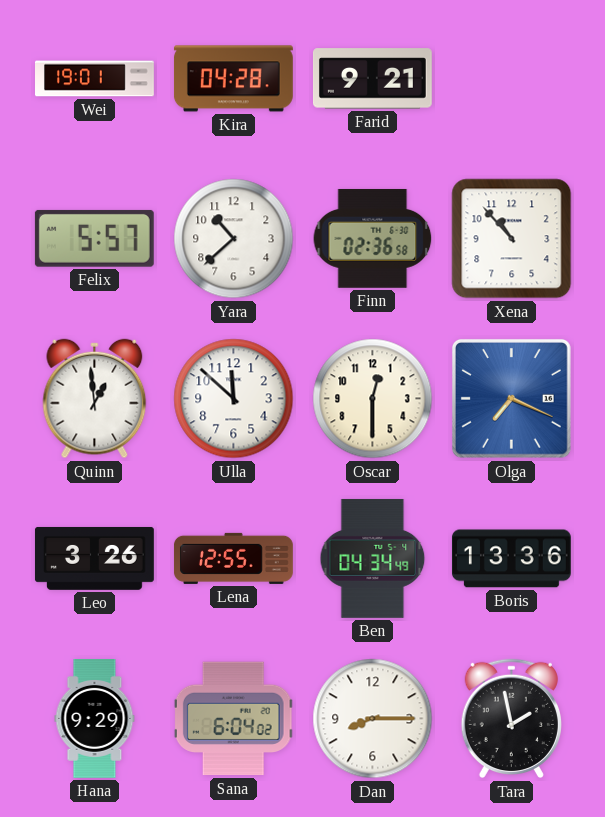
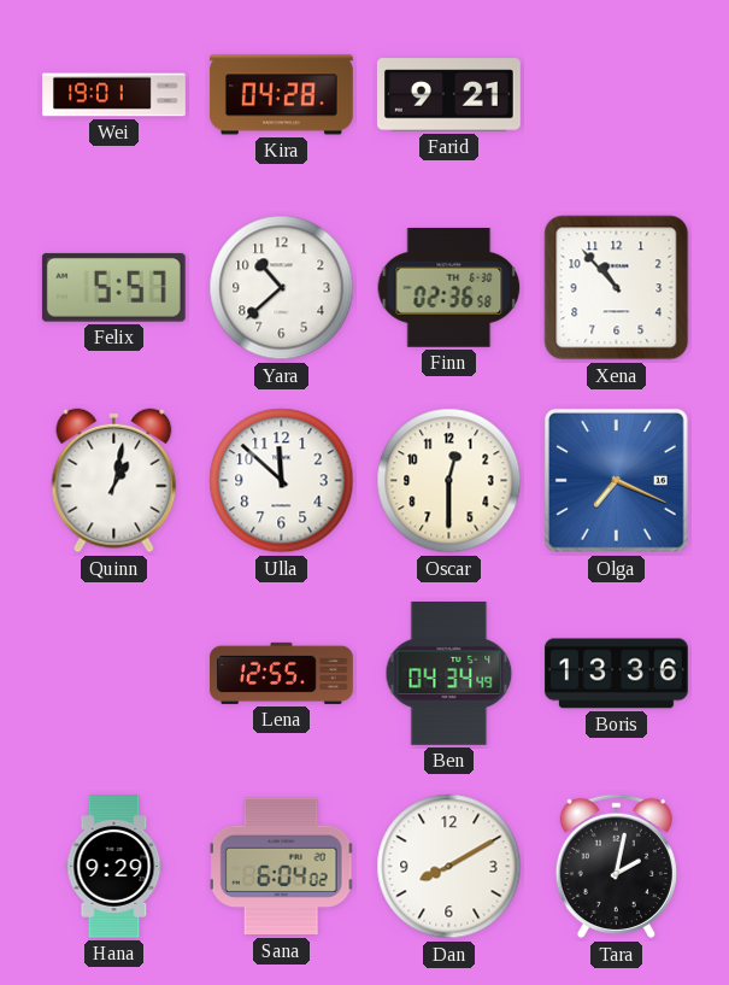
Quinn: 12:59 -> 1:02
Leo: 3:26 -> none
Dan: 8:15 -> 8:10
Tara: 1:58 -> 2:02
